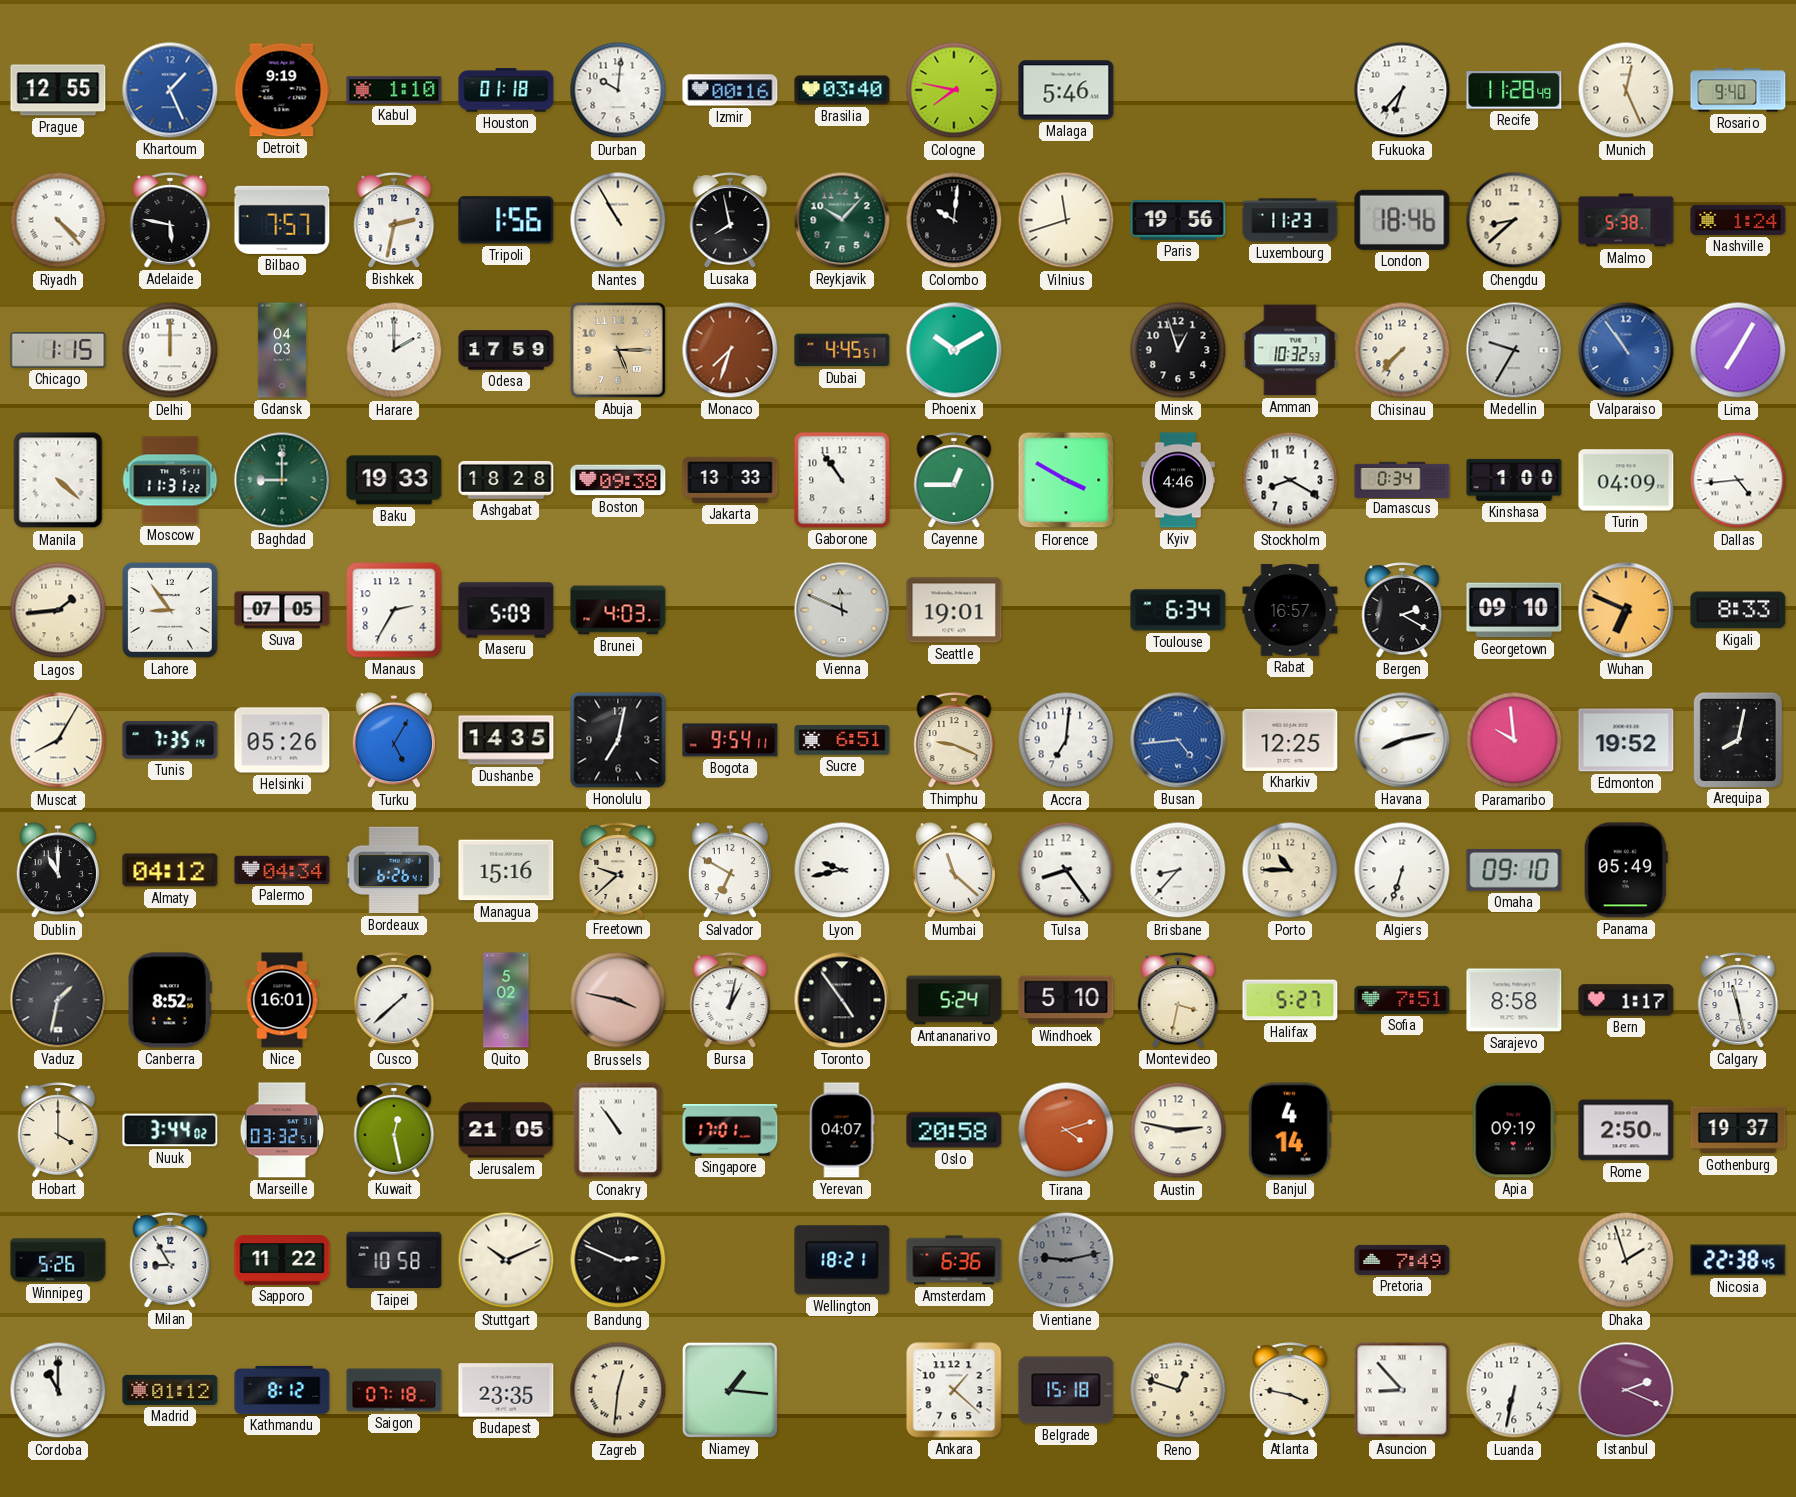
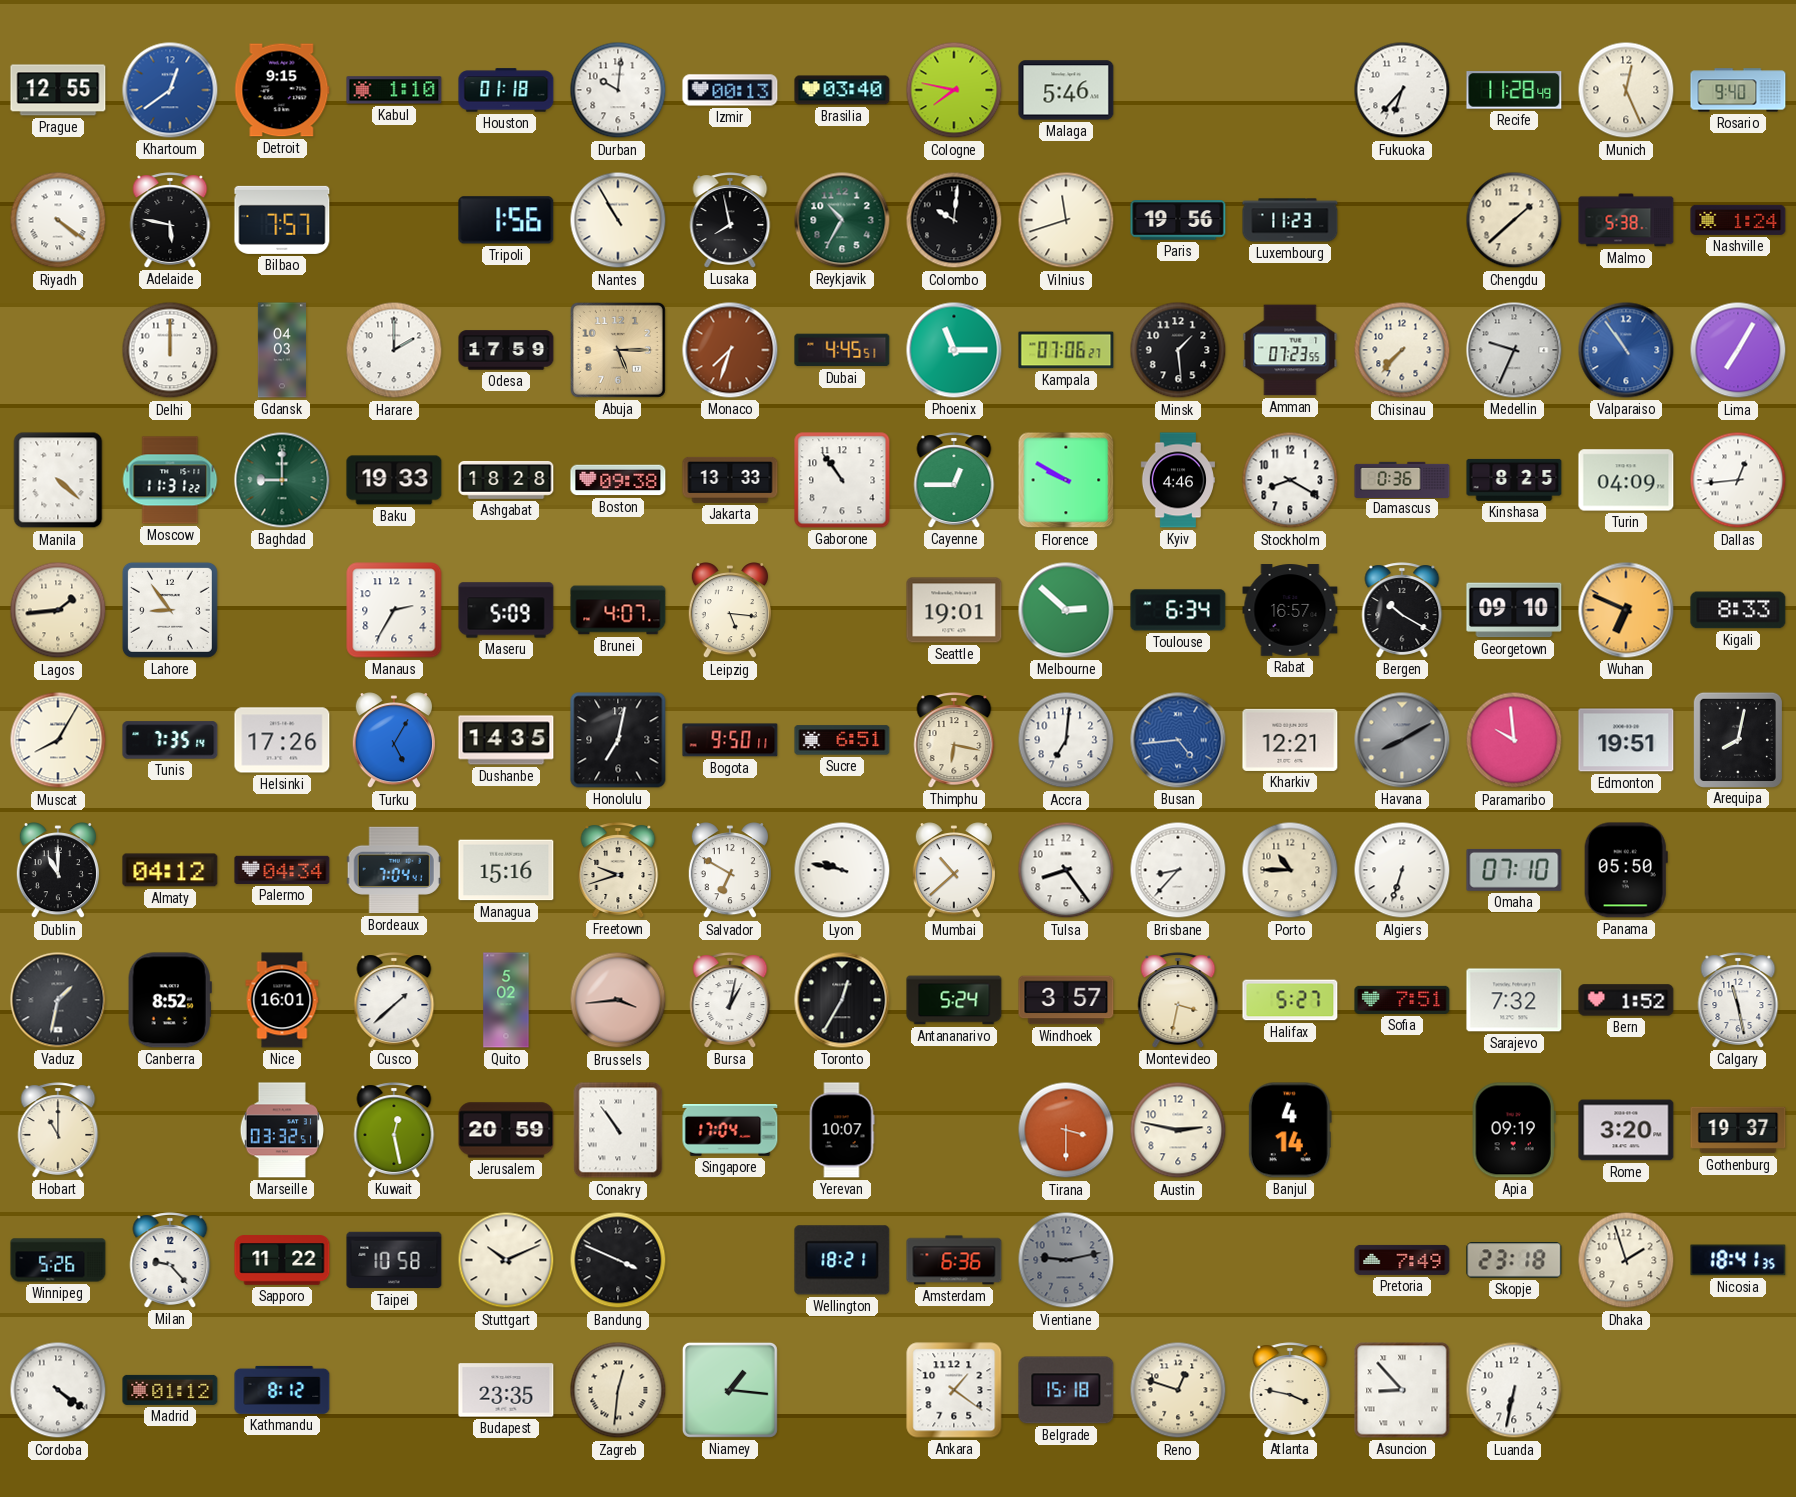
Khartoum: 1:26 -> 12:39
Detroit: 9:19 -> 9:15
Izmir: 00:16 -> 00:13
Riyadh: 4:23 -> 4:21
Bishkek: 2:32 -> none
Reykjavik: 10:07 -> 10:35
London: 18:46 -> none
Chengdu: 8:38 -> 1:38
Chicago: 1:15 -> none
Phoenix: 10:10 -> 11:15
Kampala: none -> 07:06
Minsk: 12:57 -> 1:29
Amman: 10:32 -> 07:23
Medellin: 9:35 -> 9:34
Florence: 3:50 -> 9:50
Damascus: 0:34 -> 0:36
Kinshasa: 1:00 -> 8:25
Dallas: 4:44 -> 12:44
Suva: 07:05 -> none
Brunei: 4:03 -> 4:07
Leipzig: none -> 5:16
Vienna: 11:49 -> none
Melbourne: none -> 2:52
Bergen: 2:20 -> 10:20
Helsinki: 05:26 -> 17:26
Bogota: 9:54 -> 9:50
Thimphu: 9:19 -> 6:17
Kharkiv: 12:25 -> 12:21
Havana: 8:13 -> 8:10
Havana dial: white -> grey
Edmonton: 19:52 -> 19:51
Bordeaux: 6:26 -> 7:04
Freetown: 9:38 -> 9:42
Lyon: 9:43 -> 9:47
Mumbai: 11:22 -> 10:38
Omaha: 09:10 -> 07:10
Panama: 05:49 -> 05:50
Brussels: 3:47 -> 3:44
Toronto: 4:54 -> 12:35
Windhoek: 5:10 -> 3:57
Sarajevo: 8:58 -> 7:32
Bern: 1:17 -> 1:52
Hobart: 4:00 -> 11:00
Nuuk: 3:44 -> none
Jerusalem: 21:05 -> 20:59
Singapore: 17:01 -> 17:04
Yerevan: 04:07 -> 10:07
Oslo: 20:58 -> none
Tirana: 4:12 -> 3:30
Rome: 2:50 -> 3:20
Milan: 8:55 -> 9:23
Bandung: 2:49 -> 3:49
Skopje: none -> 23:18
Nicosia: 22:38 -> 18:41
Cordoba: 11:00 -> 4:21
Saigon: 07:18 -> none
Ankara: 1:22 -> 1:21
Istanbul: 2:19 -> none
